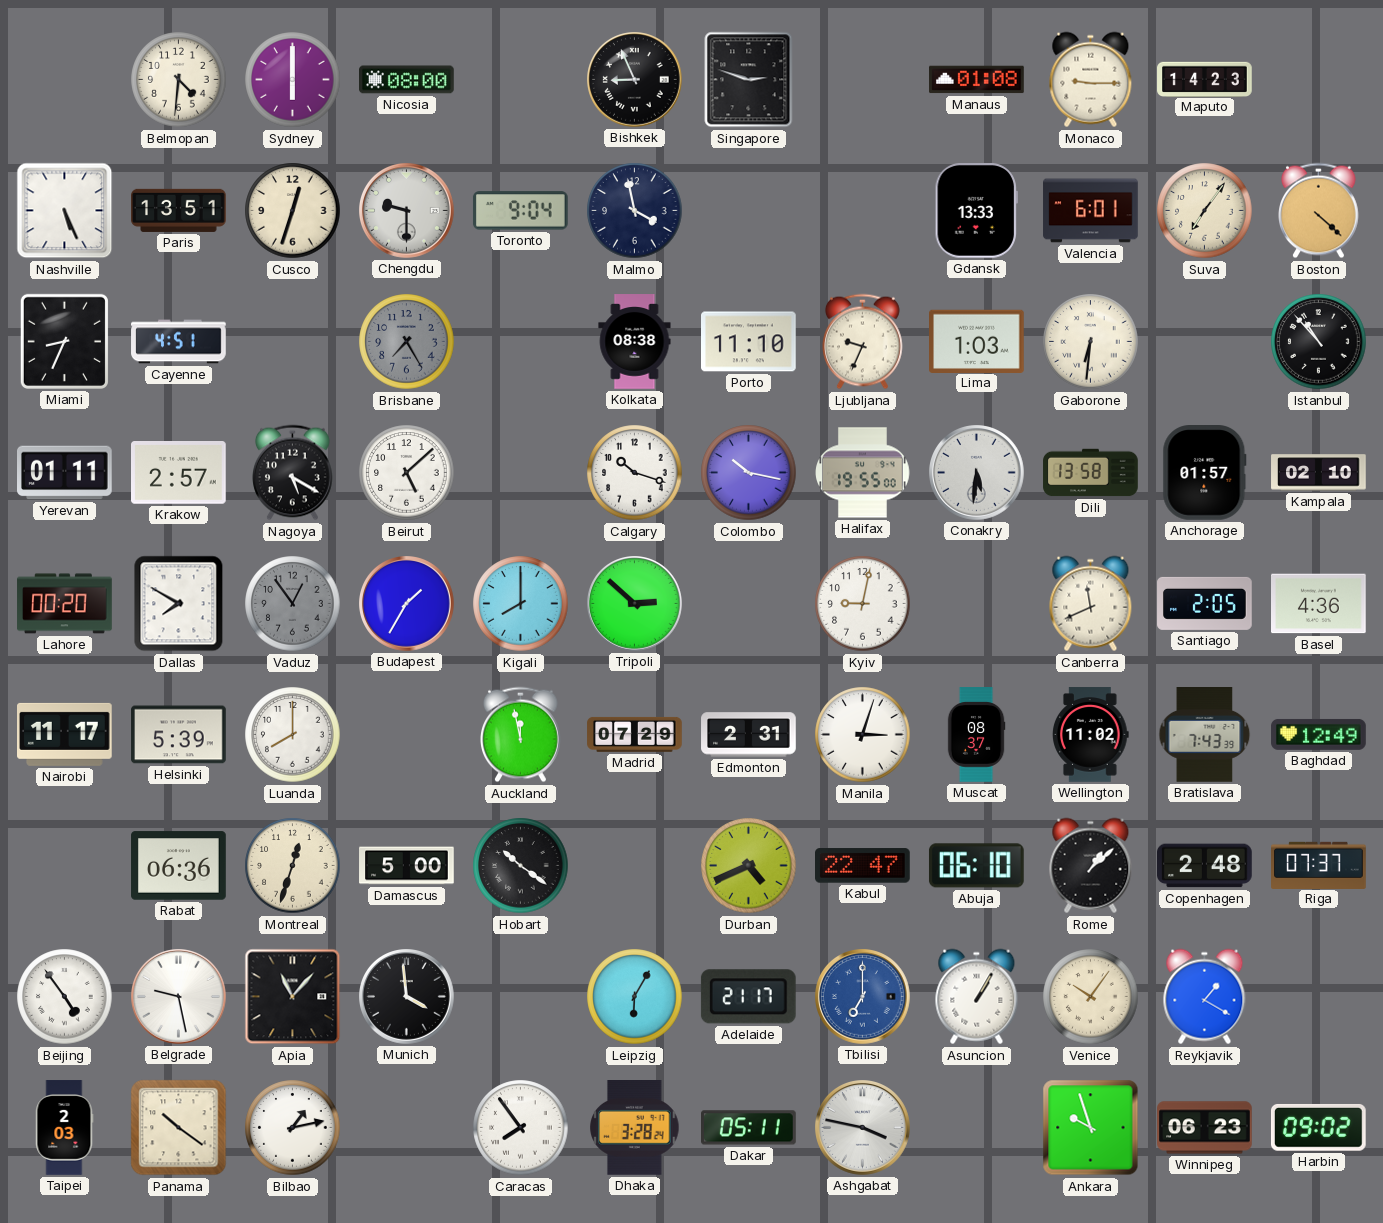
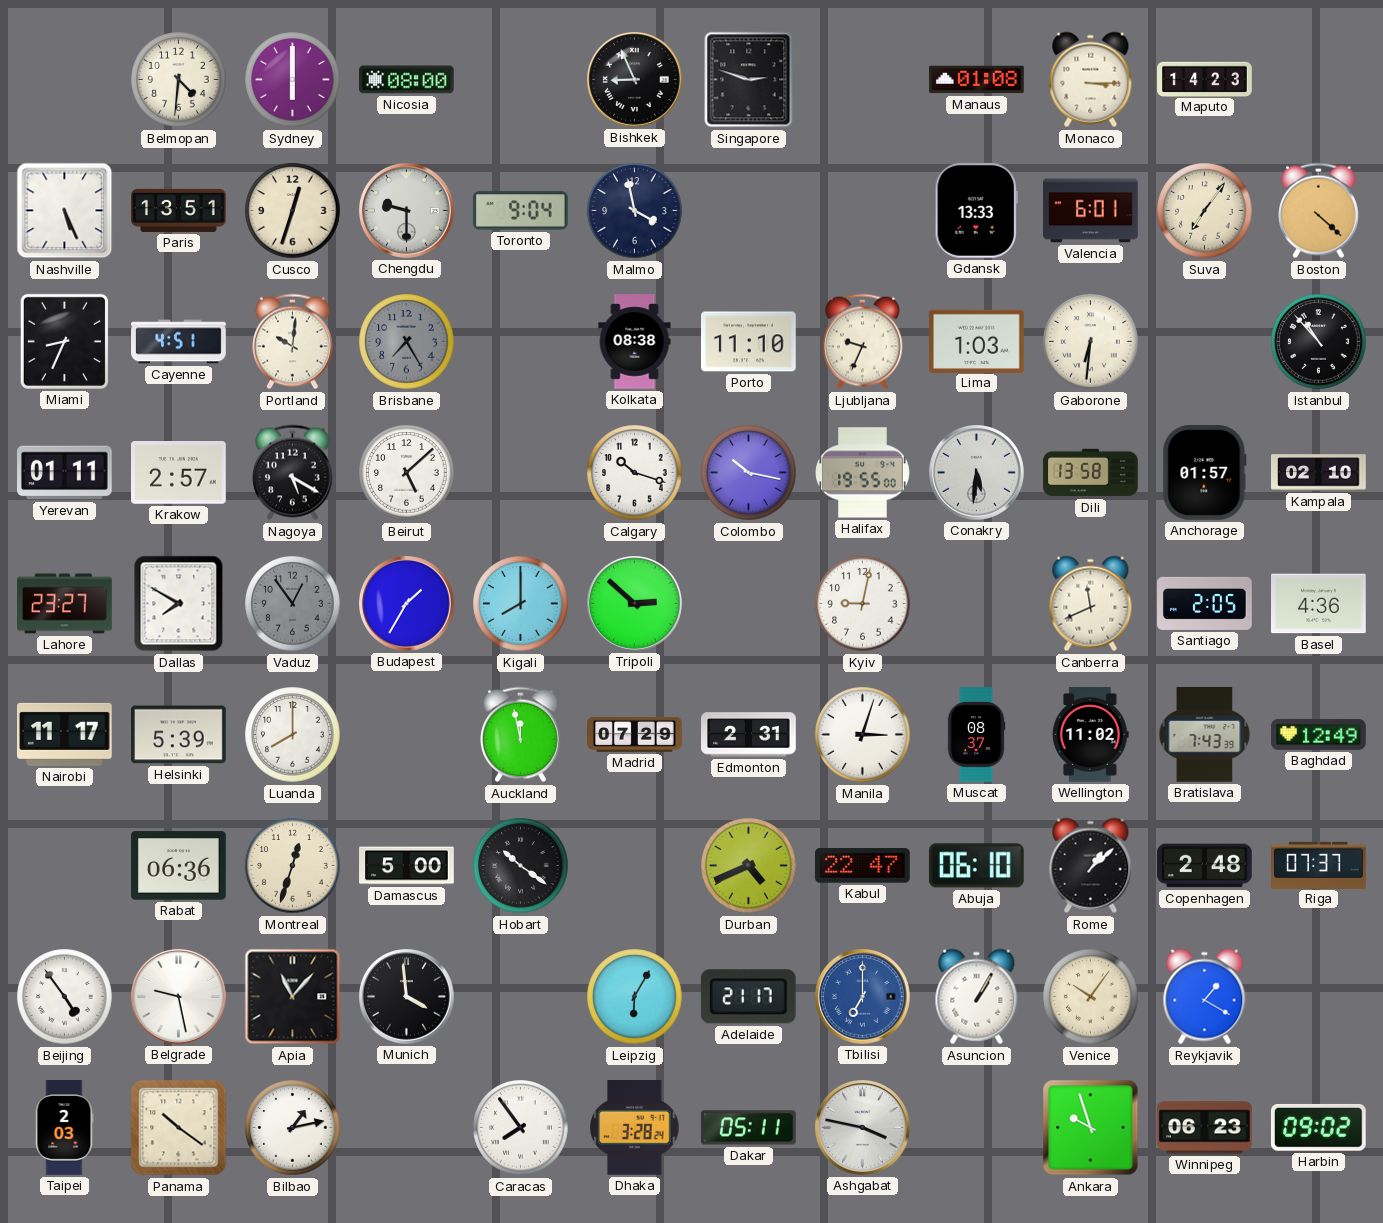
Monaco: 9:15 -> 3:15
Portland: none -> 10:01
Lahore: 00:20 -> 23:27
